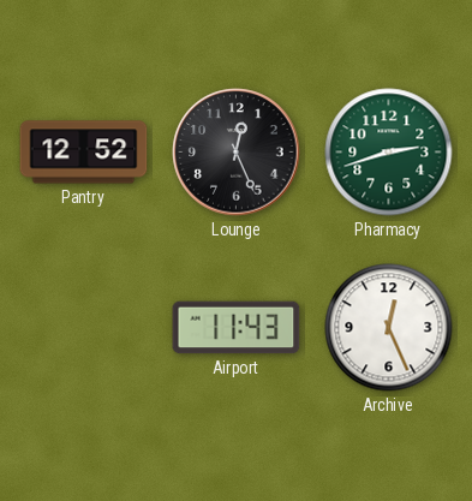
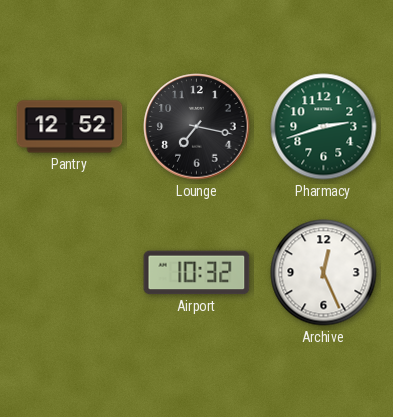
Lounge: 12:26 -> 7:17
Airport: 11:43 -> 10:32
